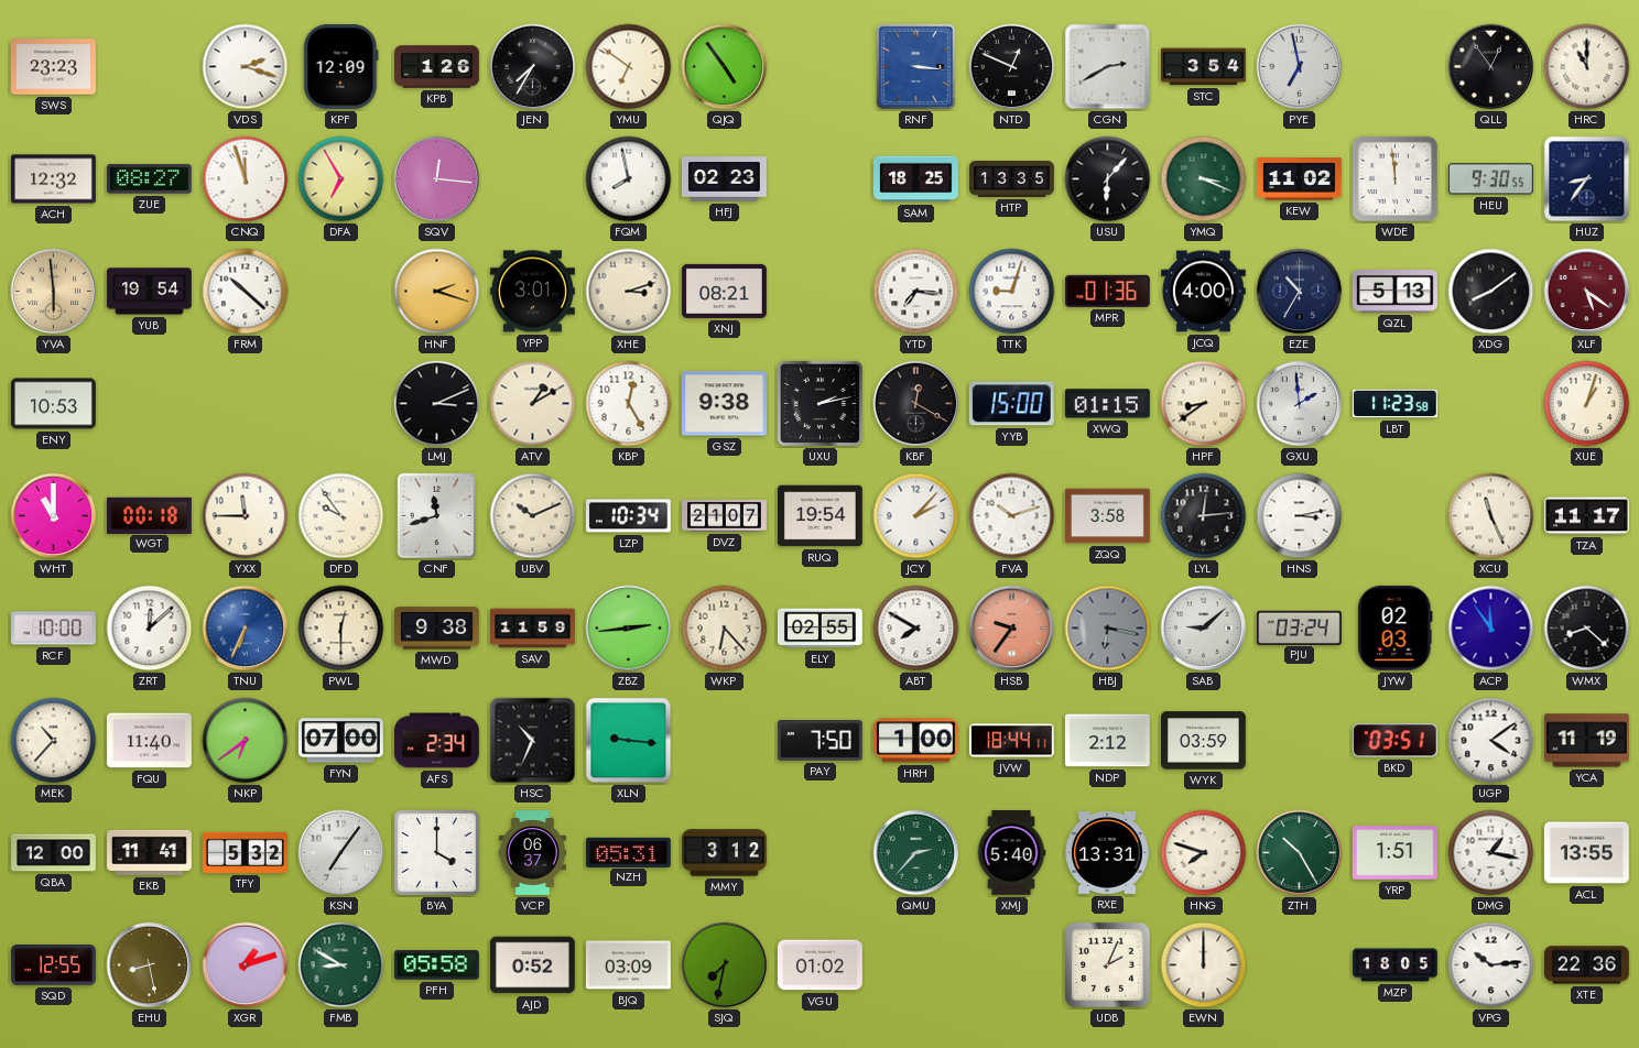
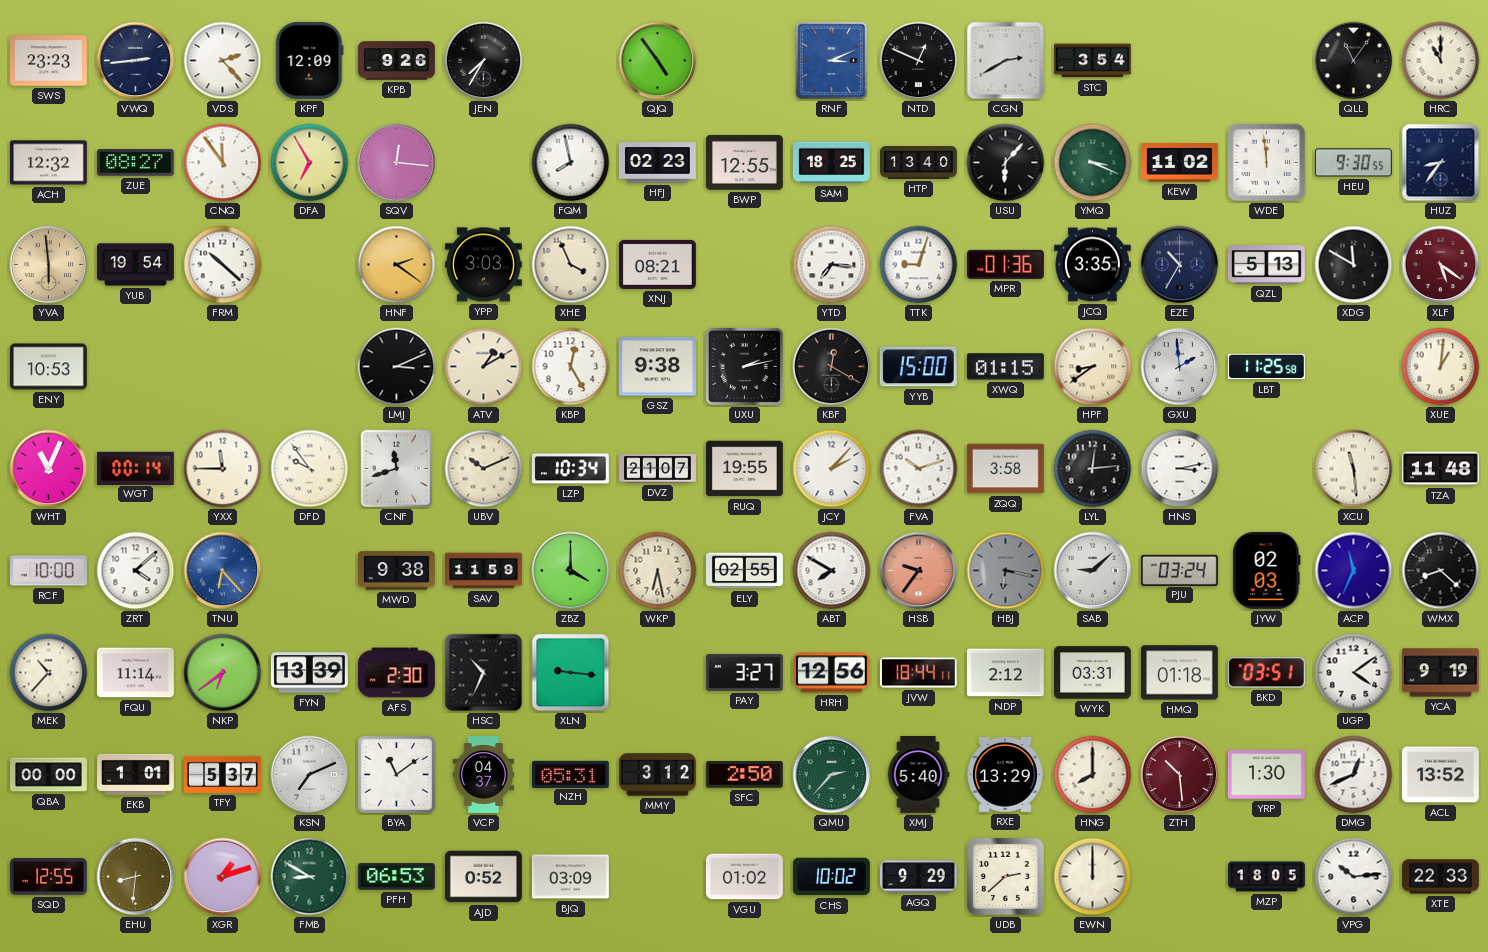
VWQ: none -> 2:44
VDS: 2:18 -> 2:23
KPB: 1:26 -> 9:26
YMU: 6:51 -> none
RNF: 3:16 -> 3:11
PYE: 6:58 -> none
QLL: 12:54 -> 11:06
CNQ: 11:57 -> 11:54
BWP: none -> 12:55
HTP: 13:35 -> 13:40
HNF: 2:18 -> 2:21
YPP: 3:01 -> 3:03
XHE: 3:12 -> 3:56
JCQ: 4:00 -> 3:35
XDG: 8:09 -> 11:50
LBT: 11:23 -> 11:25
XUE: 1:03 -> 1:01
WHT: 11:00 -> 11:04
WGT: 00:18 -> 00:14
RUQ: 19:54 -> 19:55
XCU: 11:26 -> 11:29
TZA: 11:17 -> 11:48
ZRT: 12:08 -> 4:08
TNU: 6:34 -> 6:23
PWL: 12:30 -> none
ZBZ: 2:44 -> 4:00
WKP: 6:23 -> 6:28
ACP: 11:54 -> 11:34
FQU: 11:40 -> 11:14
FYN: 07:00 -> 13:39
AFS: 2:34 -> 2:30
PAY: 7:50 -> 3:27
HRH: 1:00 -> 12:56
WYK: 03:59 -> 03:31
HMQ: none -> 01:18
YCA: 11:19 -> 9:19
QBA: 12:00 -> 00:00
EKB: 11:41 -> 1:01
TFY: 5:32 -> 5:37
KSN: 7:06 -> 7:11
BYA: 4:00 -> 11:09
VCP: 06:37 -> 04:37
SFC: none -> 2:50
RXE: 13:31 -> 13:29
HNG: 7:48 -> 8:00
ZTH: 10:25 -> 10:29
ZTH dial: green -> burgundy
YRP: 1:51 -> 1:30
DMG: 1:17 -> 12:41
ACL: 13:55 -> 13:52
EHU: 8:28 -> 8:31
PFH: 05:58 -> 06:53
SJQ: 7:32 -> none
CHS: none -> 10:02
AGQ: none -> 9:29
UDB: 2:04 -> 2:38
XTE: 22:36 -> 22:33
